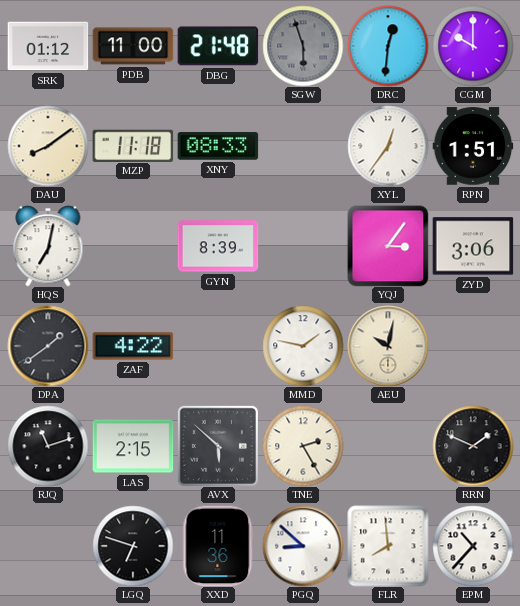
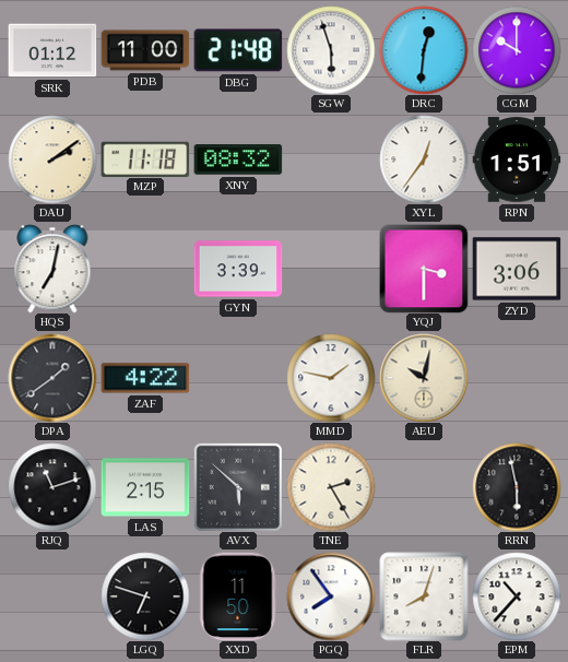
SGW dial: grey -> white
DAU: 8:09 -> 2:09
XNY: 08:33 -> 08:32
GYN: 8:39 -> 3:39
YQJ: 3:06 -> 3:30
RRN: 1:49 -> 5:58
XXD: 11:36 -> 11:50
PGQ: 8:52 -> 7:54
FLR: 7:59 -> 8:03
